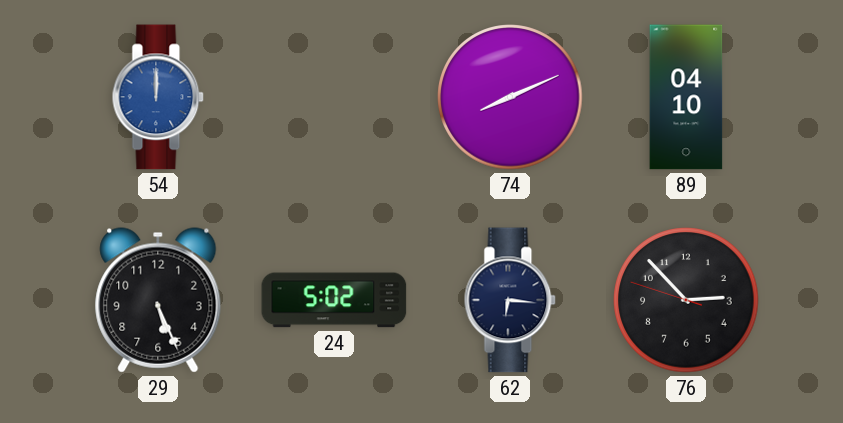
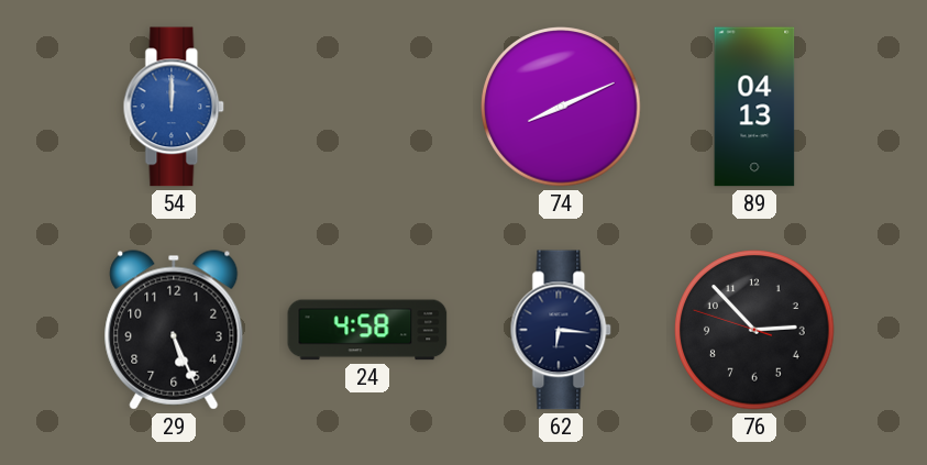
89: 04:10 -> 04:13
24: 5:02 -> 4:58
